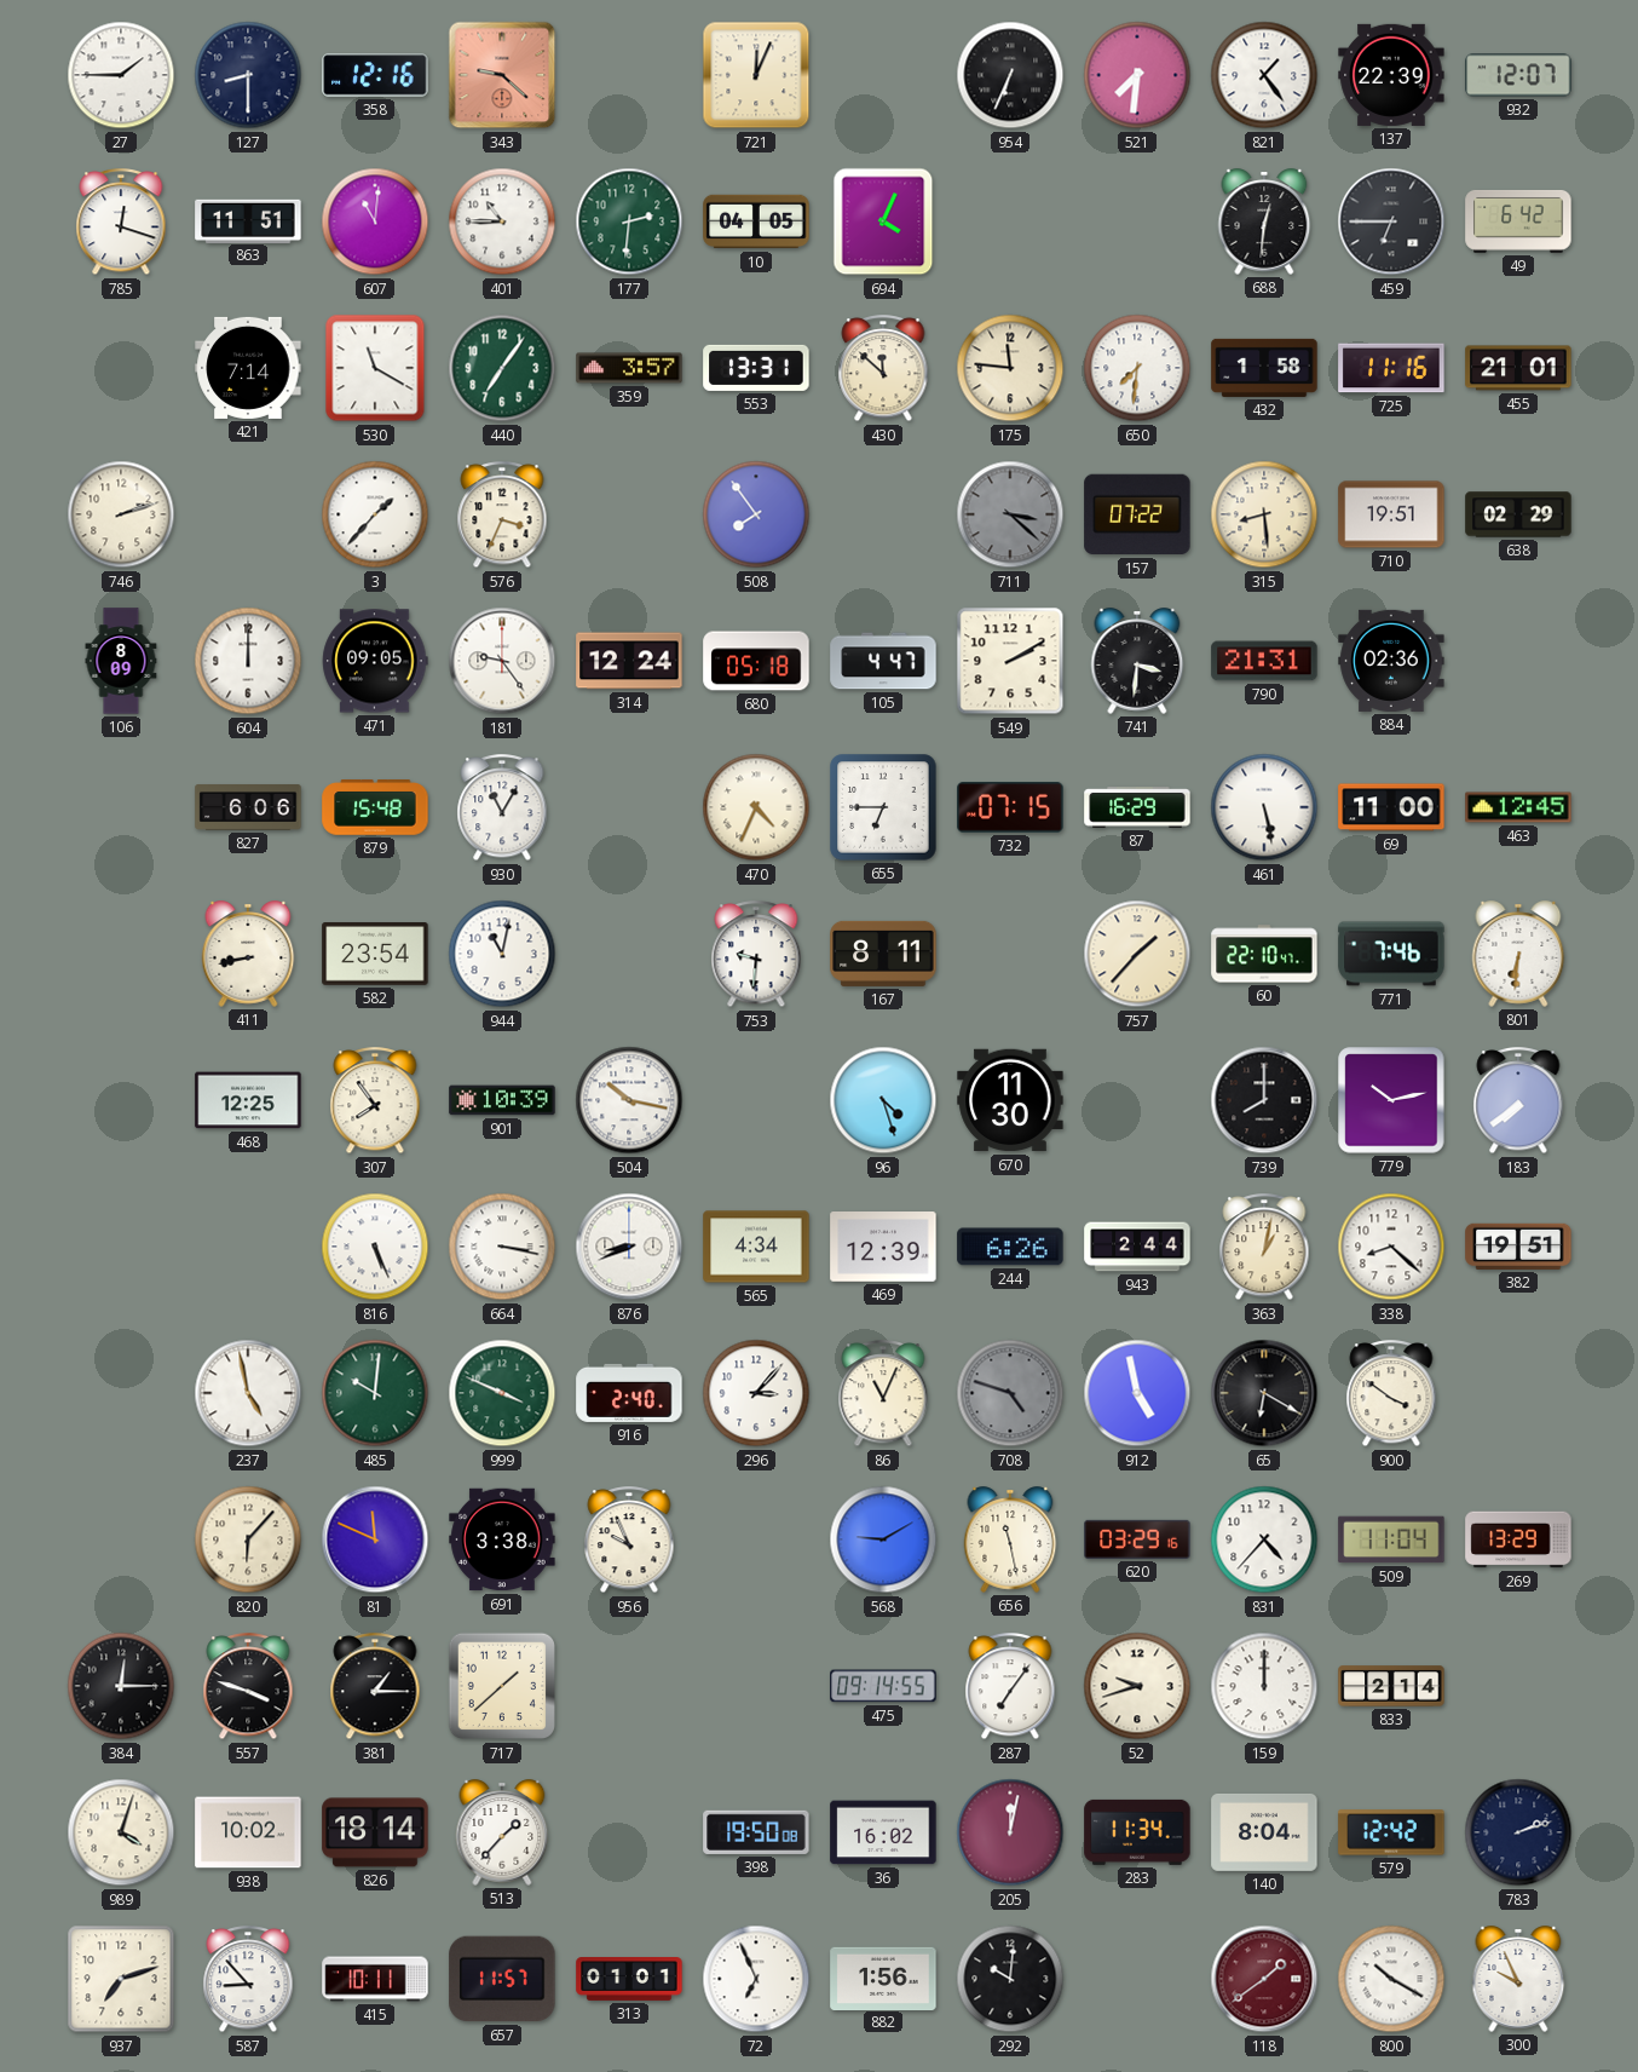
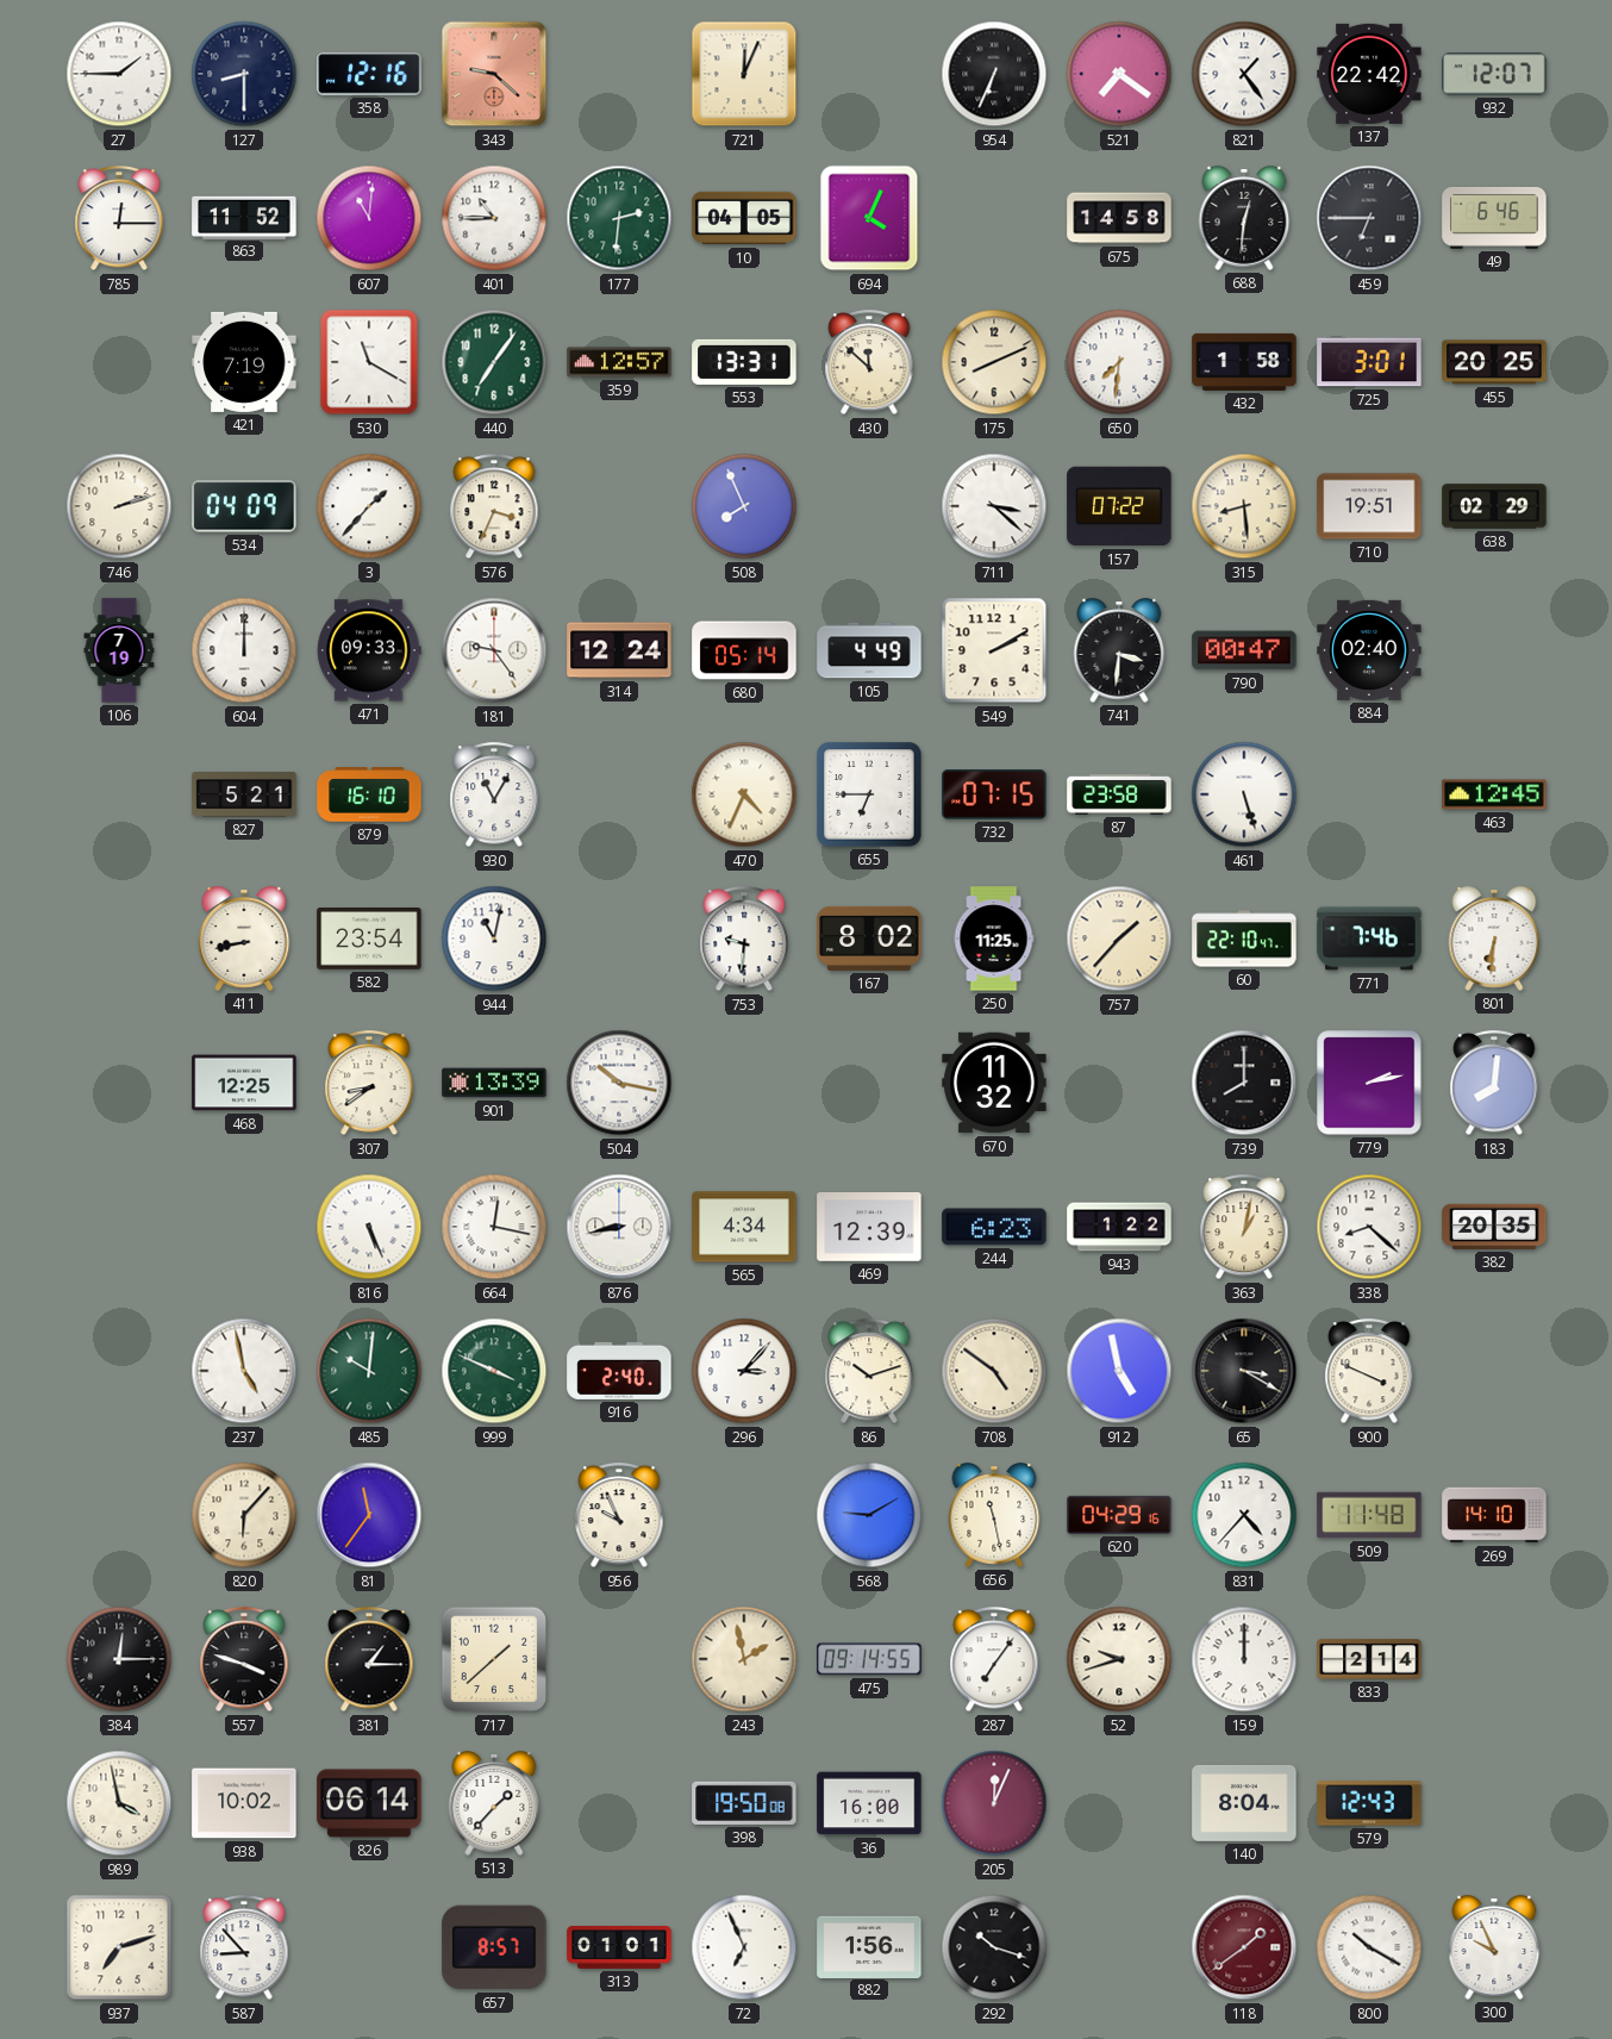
521: 7:31 -> 7:21
137: 22:39 -> 22:42
785: 12:18 -> 12:15
863: 11:51 -> 11:52
675: none -> 14:58
49: 6:42 -> 6:46
421: 7:14 -> 7:19
359: 3:57 -> 12:57
175: 11:46 -> 8:11
725: 11:16 -> 3:01
455: 21:01 -> 20:25
534: none -> 04:09
508: 7:54 -> 7:56
711 dial: grey -> white
106: 8:09 -> 7:19
471: 09:05 -> 09:33
680: 05:18 -> 05:14
105: 4:47 -> 4:49
790: 21:31 -> 00:47
884: 02:36 -> 02:40
827: 6:06 -> 5:21
879: 15:48 -> 16:10
87: 16:29 -> 23:58
461: 5:28 -> 5:27
69: 11:00 -> none
167: 8:11 -> 8:02
250: none -> 11:25
307: 7:54 -> 8:39
901: 10:39 -> 13:39
96: 4:27 -> none
670: 11:30 -> 11:32
779: 10:13 -> 2:13
183: 7:39 -> 8:01
664: 3:17 -> 12:17
876: 8:41 -> 8:43
244: 6:26 -> 6:23
943: 2:44 -> 1:22
382: 19:51 -> 20:35
86: 11:04 -> 10:12
708: 4:48 -> 4:51
708 dial: grey -> cream
65: 6:20 -> 3:20
900: 3:51 -> 3:49
81: 11:49 -> 11:36
691: 3:38 -> none
620: 03:29 -> 04:29
509: 11:04 -> 11:48
269: 13:29 -> 14:10
243: none -> 1:58
989: 4:03 -> 3:58
826: 18:14 -> 06:14
36: 16:02 -> 16:00
205: 12:02 -> 12:04
283: 11:34 -> none
579: 12:42 -> 12:43
783: 2:12 -> none
415: 10:11 -> none
657: 11:57 -> 8:57
292: 10:01 -> 10:18
